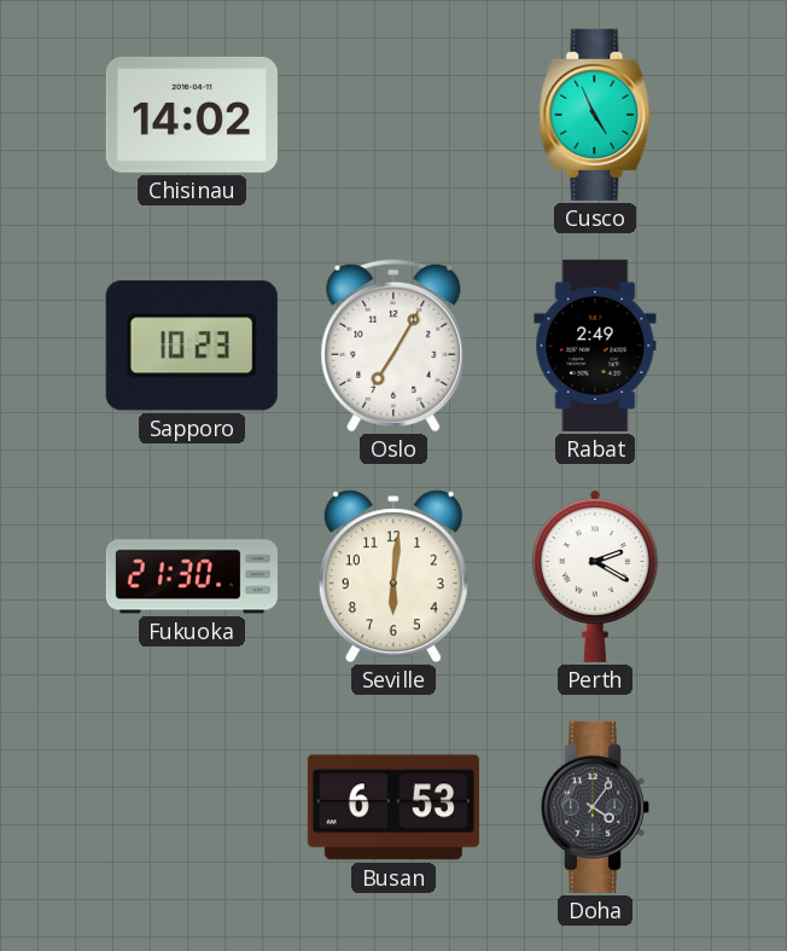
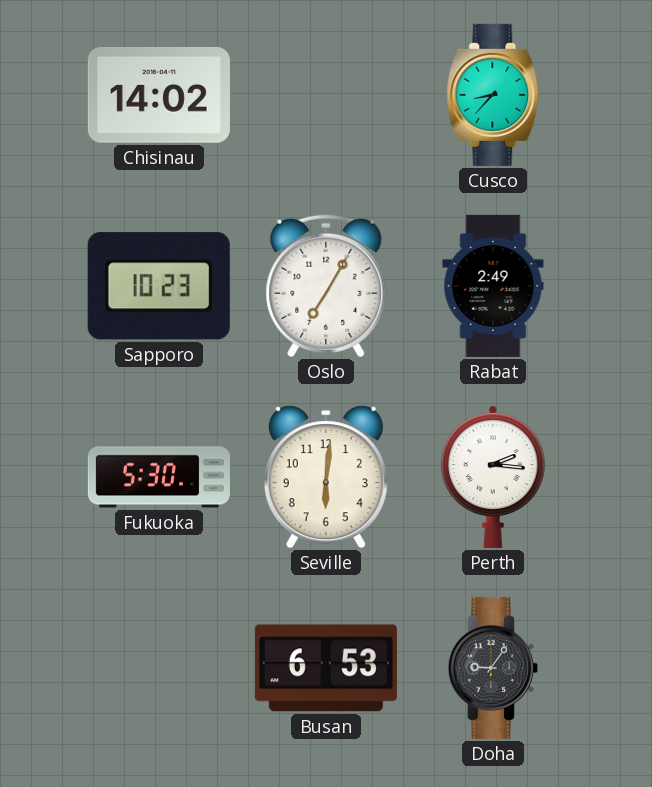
Cusco: 4:56 -> 8:37
Fukuoka: 21:30 -> 5:30
Perth: 2:20 -> 2:16
Doha: 4:06 -> 9:06
